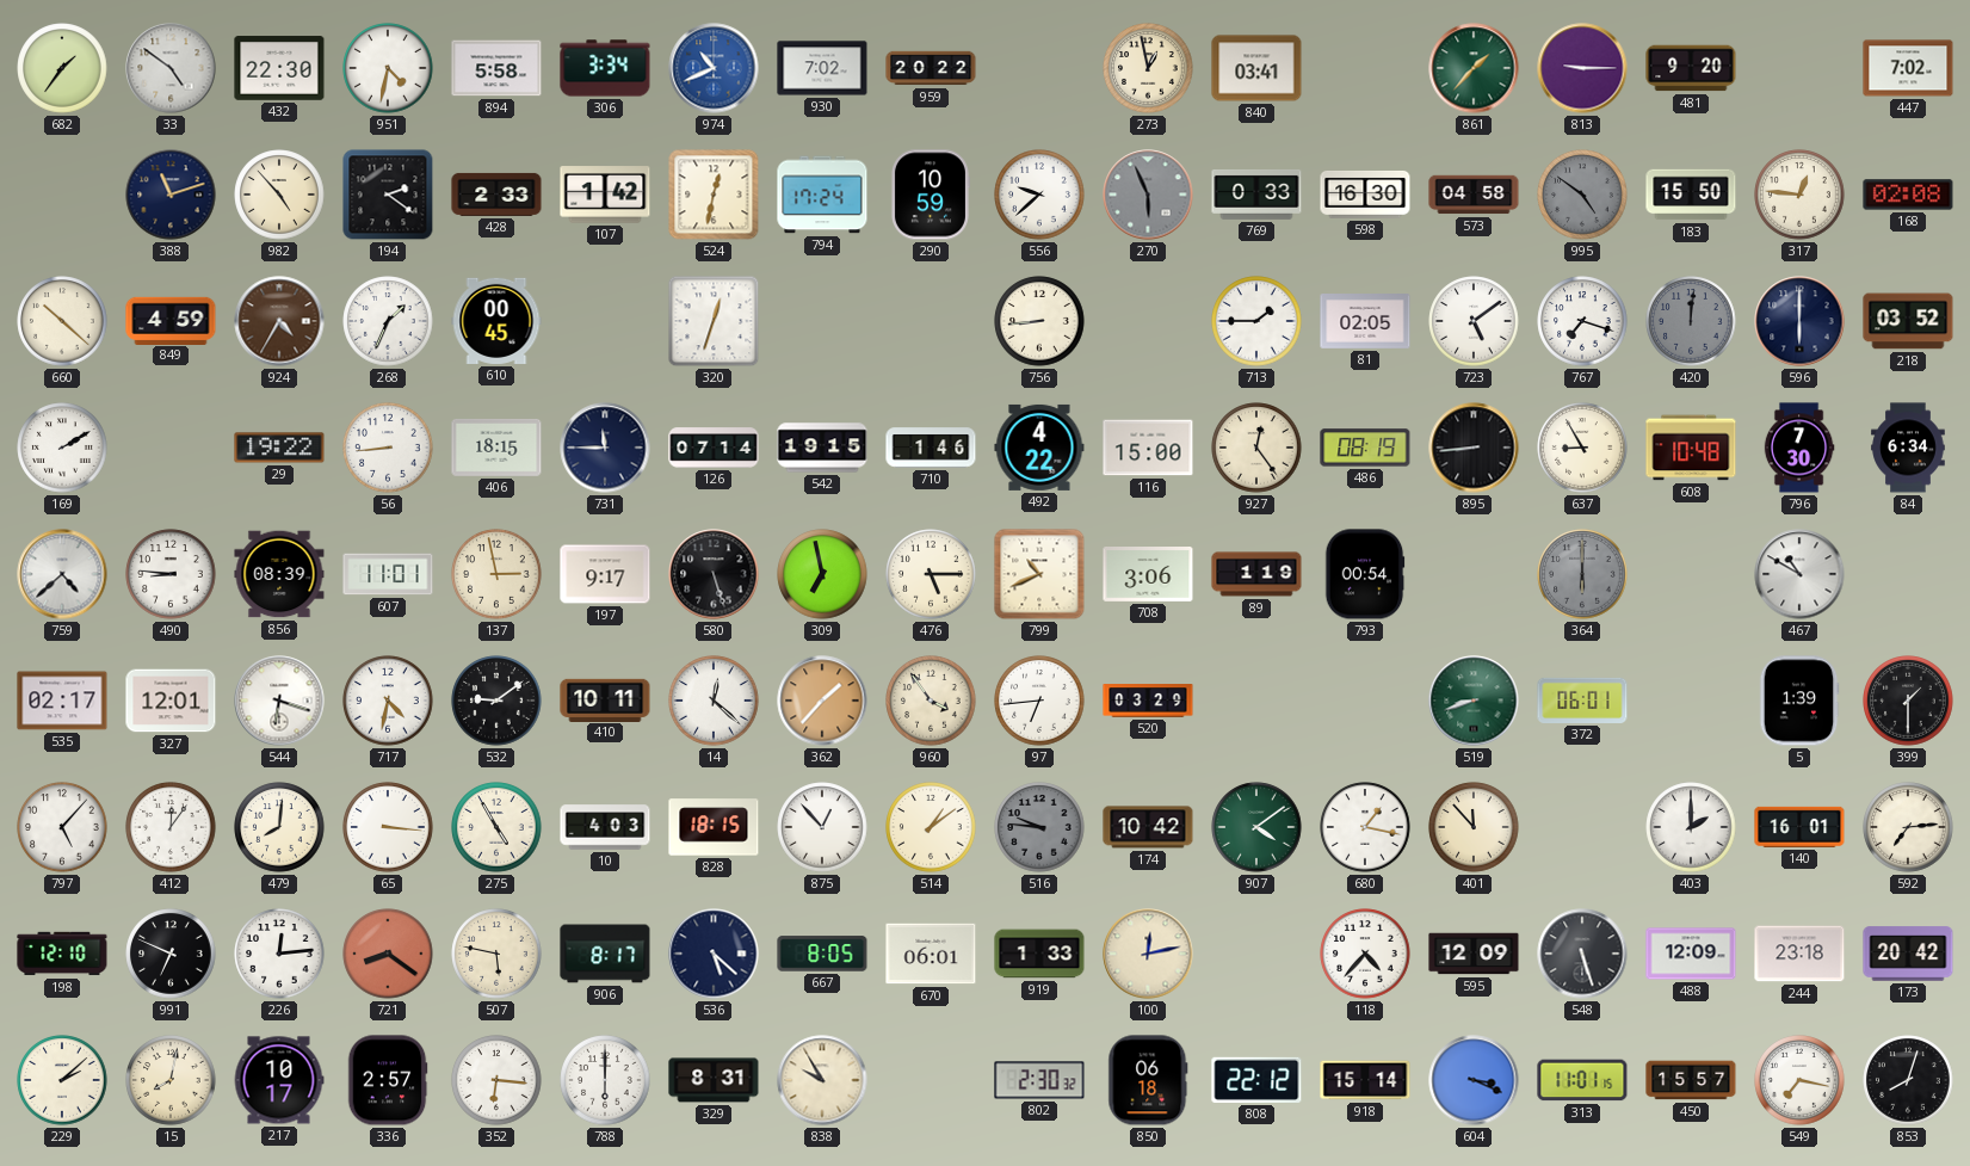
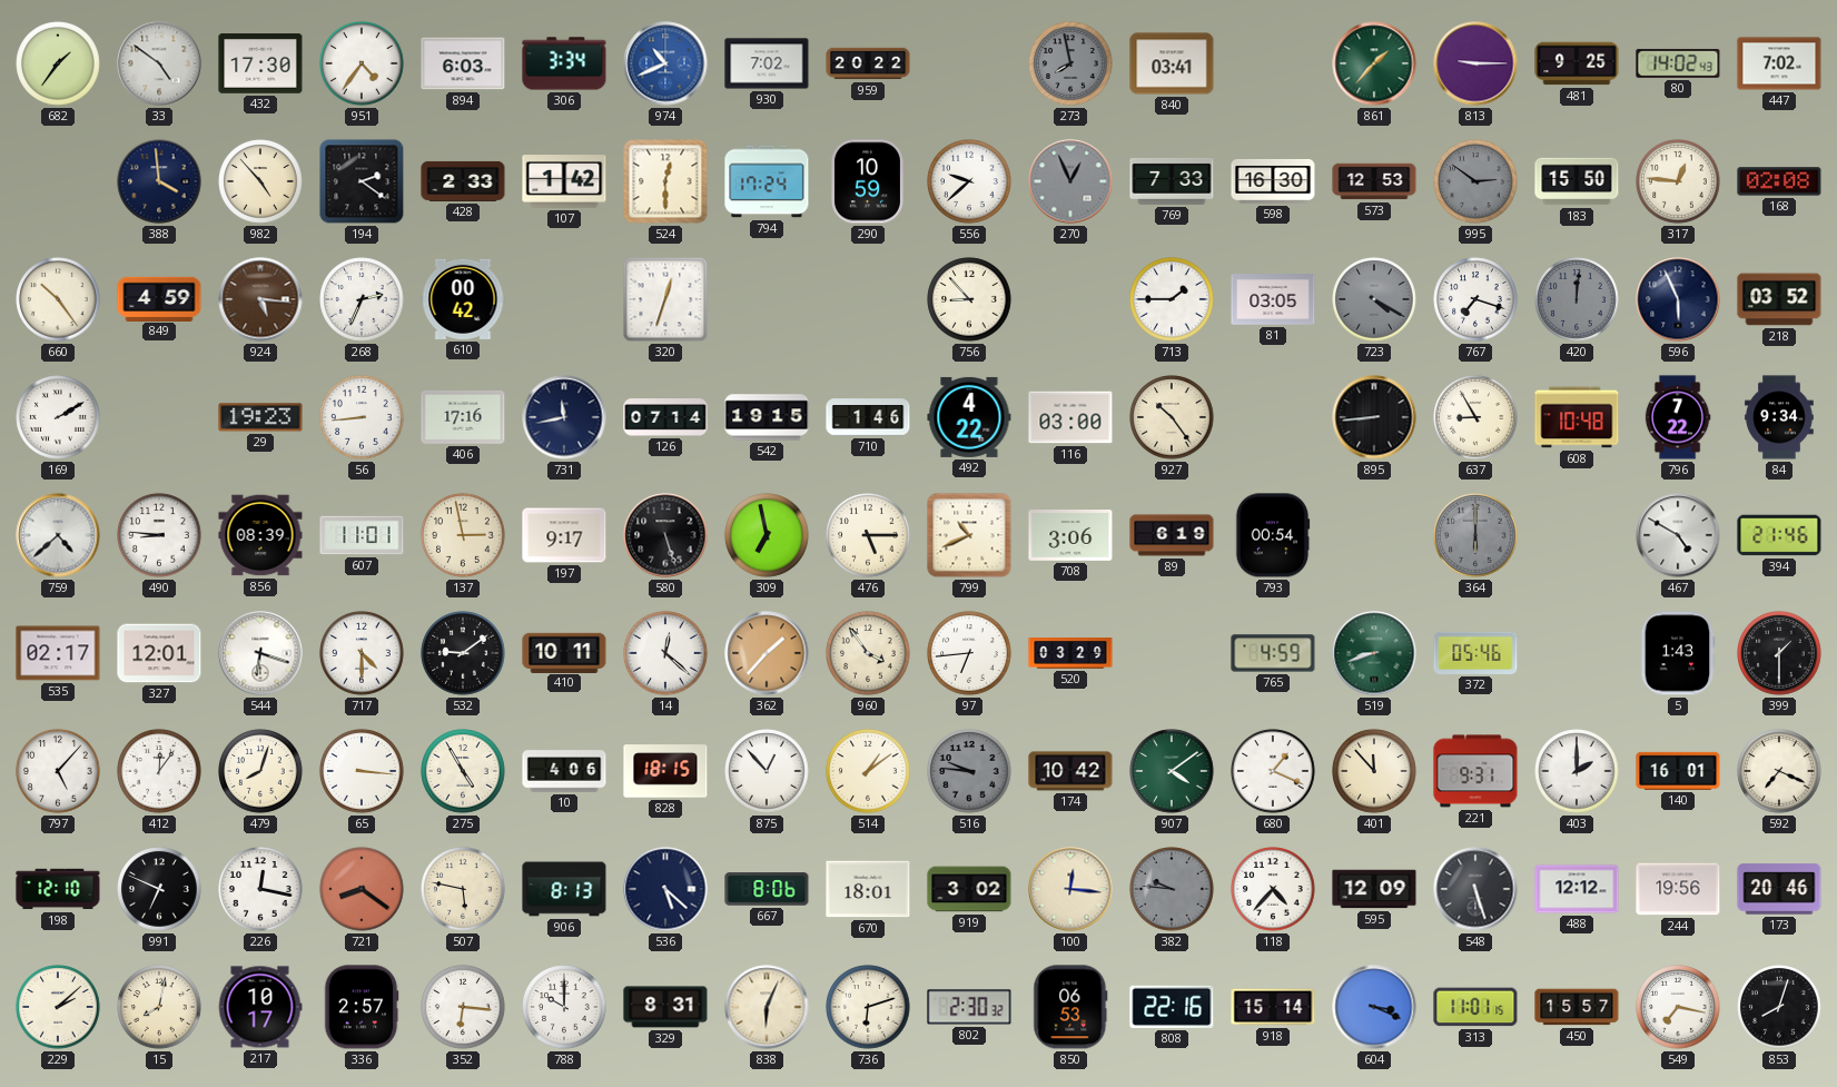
432: 22:30 -> 17:30
951: 4:32 -> 4:36
894: 5:58 -> 6:03
273: 12:58 -> 7:58
273 dial: cream -> grey
481: 9:20 -> 9:25
80: none -> 14:02
388: 11:12 -> 3:59
524: 12:32 -> 12:30
270: 5:56 -> 12:56
769: 0:33 -> 7:33
573: 04:58 -> 12:53
995: 4:51 -> 2:51
660: 10:22 -> 10:24
924: 4:35 -> 5:16
268: 1:34 -> 2:34
610: 00:45 -> 00:42
756: 8:44 -> 8:53
81: 02:05 -> 03:05
723: 5:09 -> 4:20
723 dial: white -> grey
596: 6:00 -> 5:56
29: 19:22 -> 19:23
406: 18:15 -> 17:16
731: 11:45 -> 11:43
116: 15:00 -> 03:00
927: 12:24 -> 10:24
486: 08:19 -> none
796: 7:30 -> 7:22
84: 6:34 -> 9:34
89: 1:19 -> 6:19
467: 10:50 -> 4:50
394: none -> 21:46
717: 4:32 -> 4:30
765: none -> 4:59
372: 06:01 -> 05:46
5: 1:39 -> 1:43
479: 8:01 -> 8:03
10: 4:03 -> 4:06
680: 1:17 -> 1:19
221: none -> 9:31
592: 7:14 -> 7:19
226: 12:14 -> 12:17
906: 8:17 -> 8:13
667: 8:05 -> 8:06
670: 06:01 -> 18:01
919: 1:33 -> 3:02
100: 12:13 -> 12:16
382: none -> 9:46
488: 12:09 -> 12:12
244: 23:18 -> 19:56
173: 20:42 -> 20:46
788: 6:00 -> 10:00
838: 9:55 -> 6:04
736: none -> 6:12
850: 06:18 -> 06:53
808: 22:12 -> 22:16
